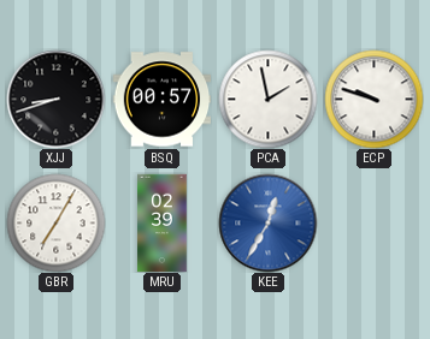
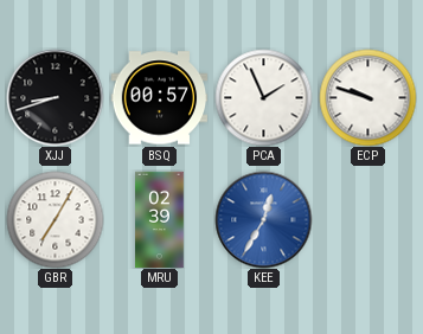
PCA: 1:58 -> 1:56
